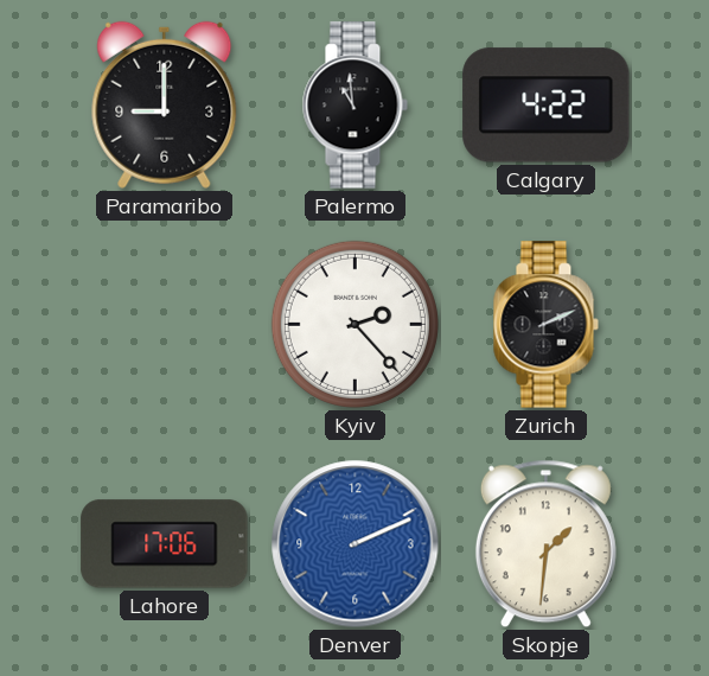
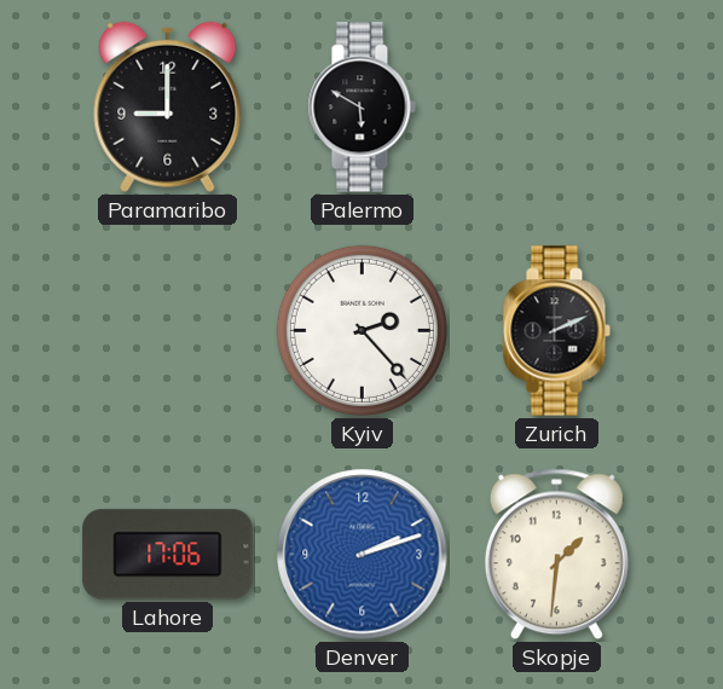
Palermo: 10:59 -> 5:50
Calgary: 4:22 -> none
Denver: 2:11 -> 2:12
